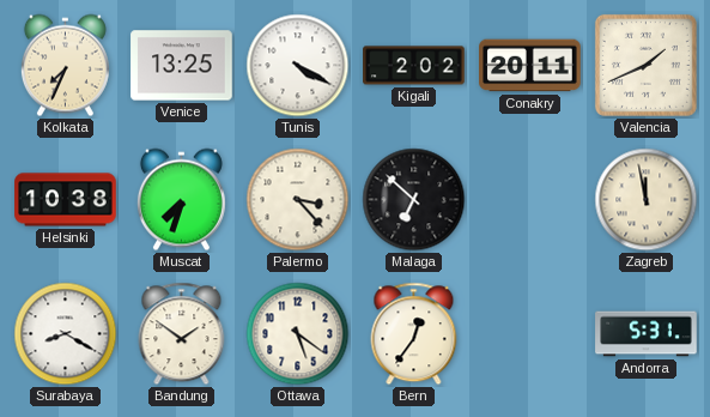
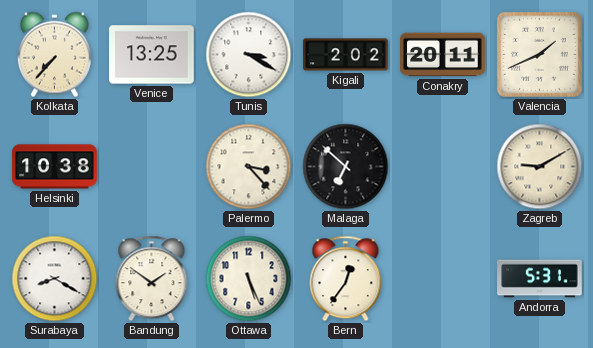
Kolkata: 7:34 -> 7:37
Tunis: 4:20 -> 3:20
Muscat: 7:33 -> none
Zagreb: 11:58 -> 9:10
Ottawa: 5:21 -> 5:26
